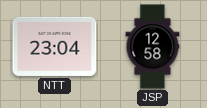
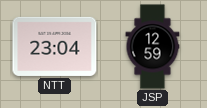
JSP: 12:58 -> 12:59
